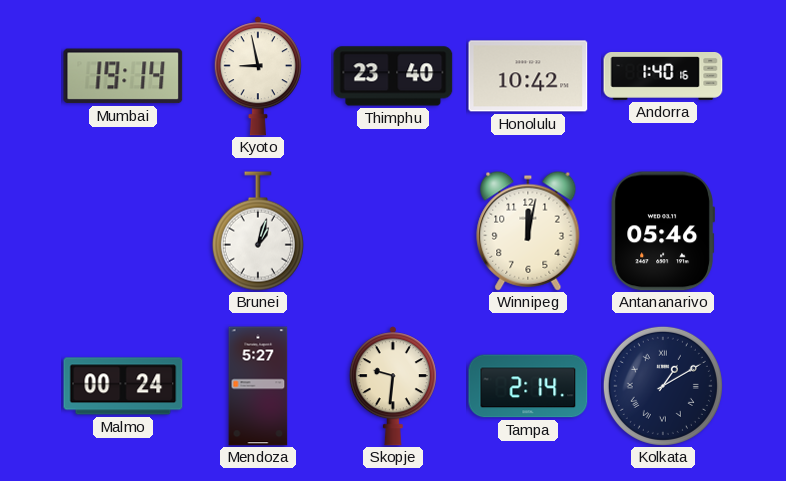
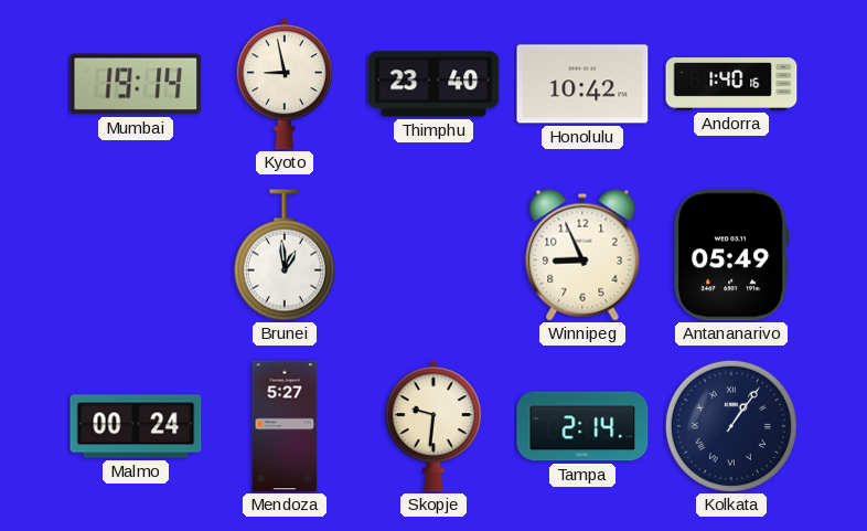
Brunei: 1:03 -> 12:59
Winnipeg: 12:02 -> 8:56
Antananarivo: 05:46 -> 05:49
Kolkata: 1:10 -> 1:06
